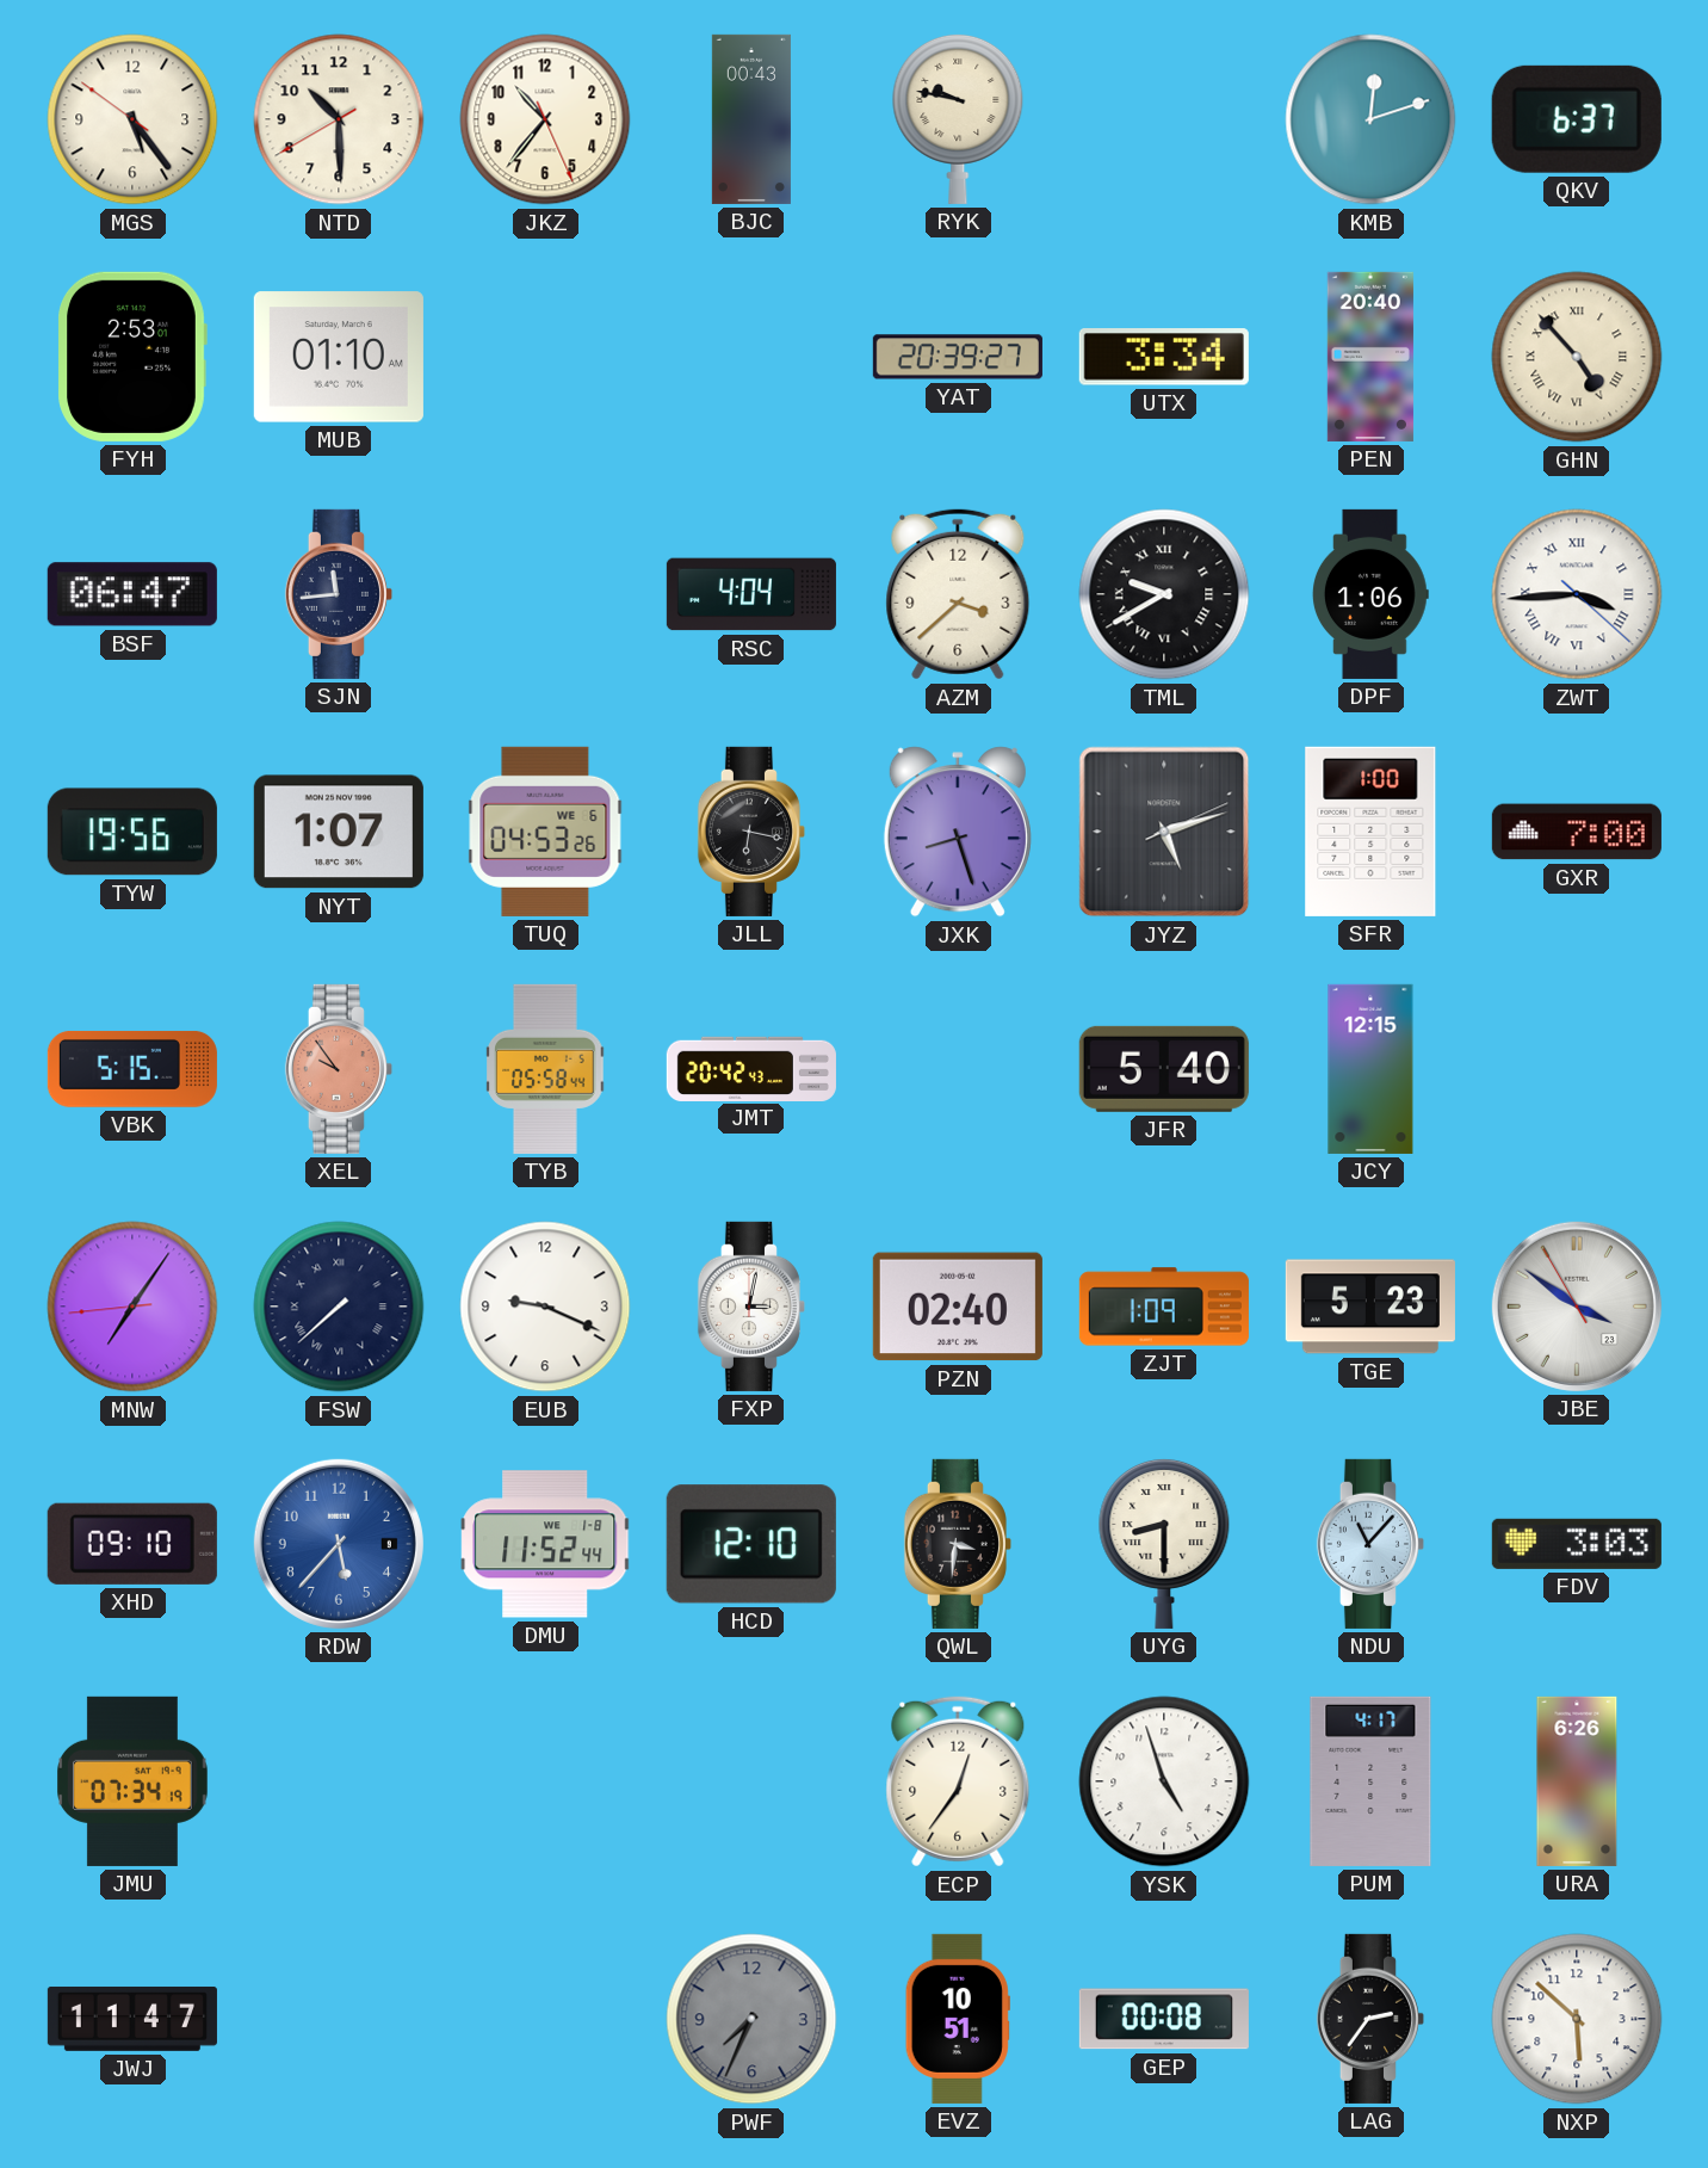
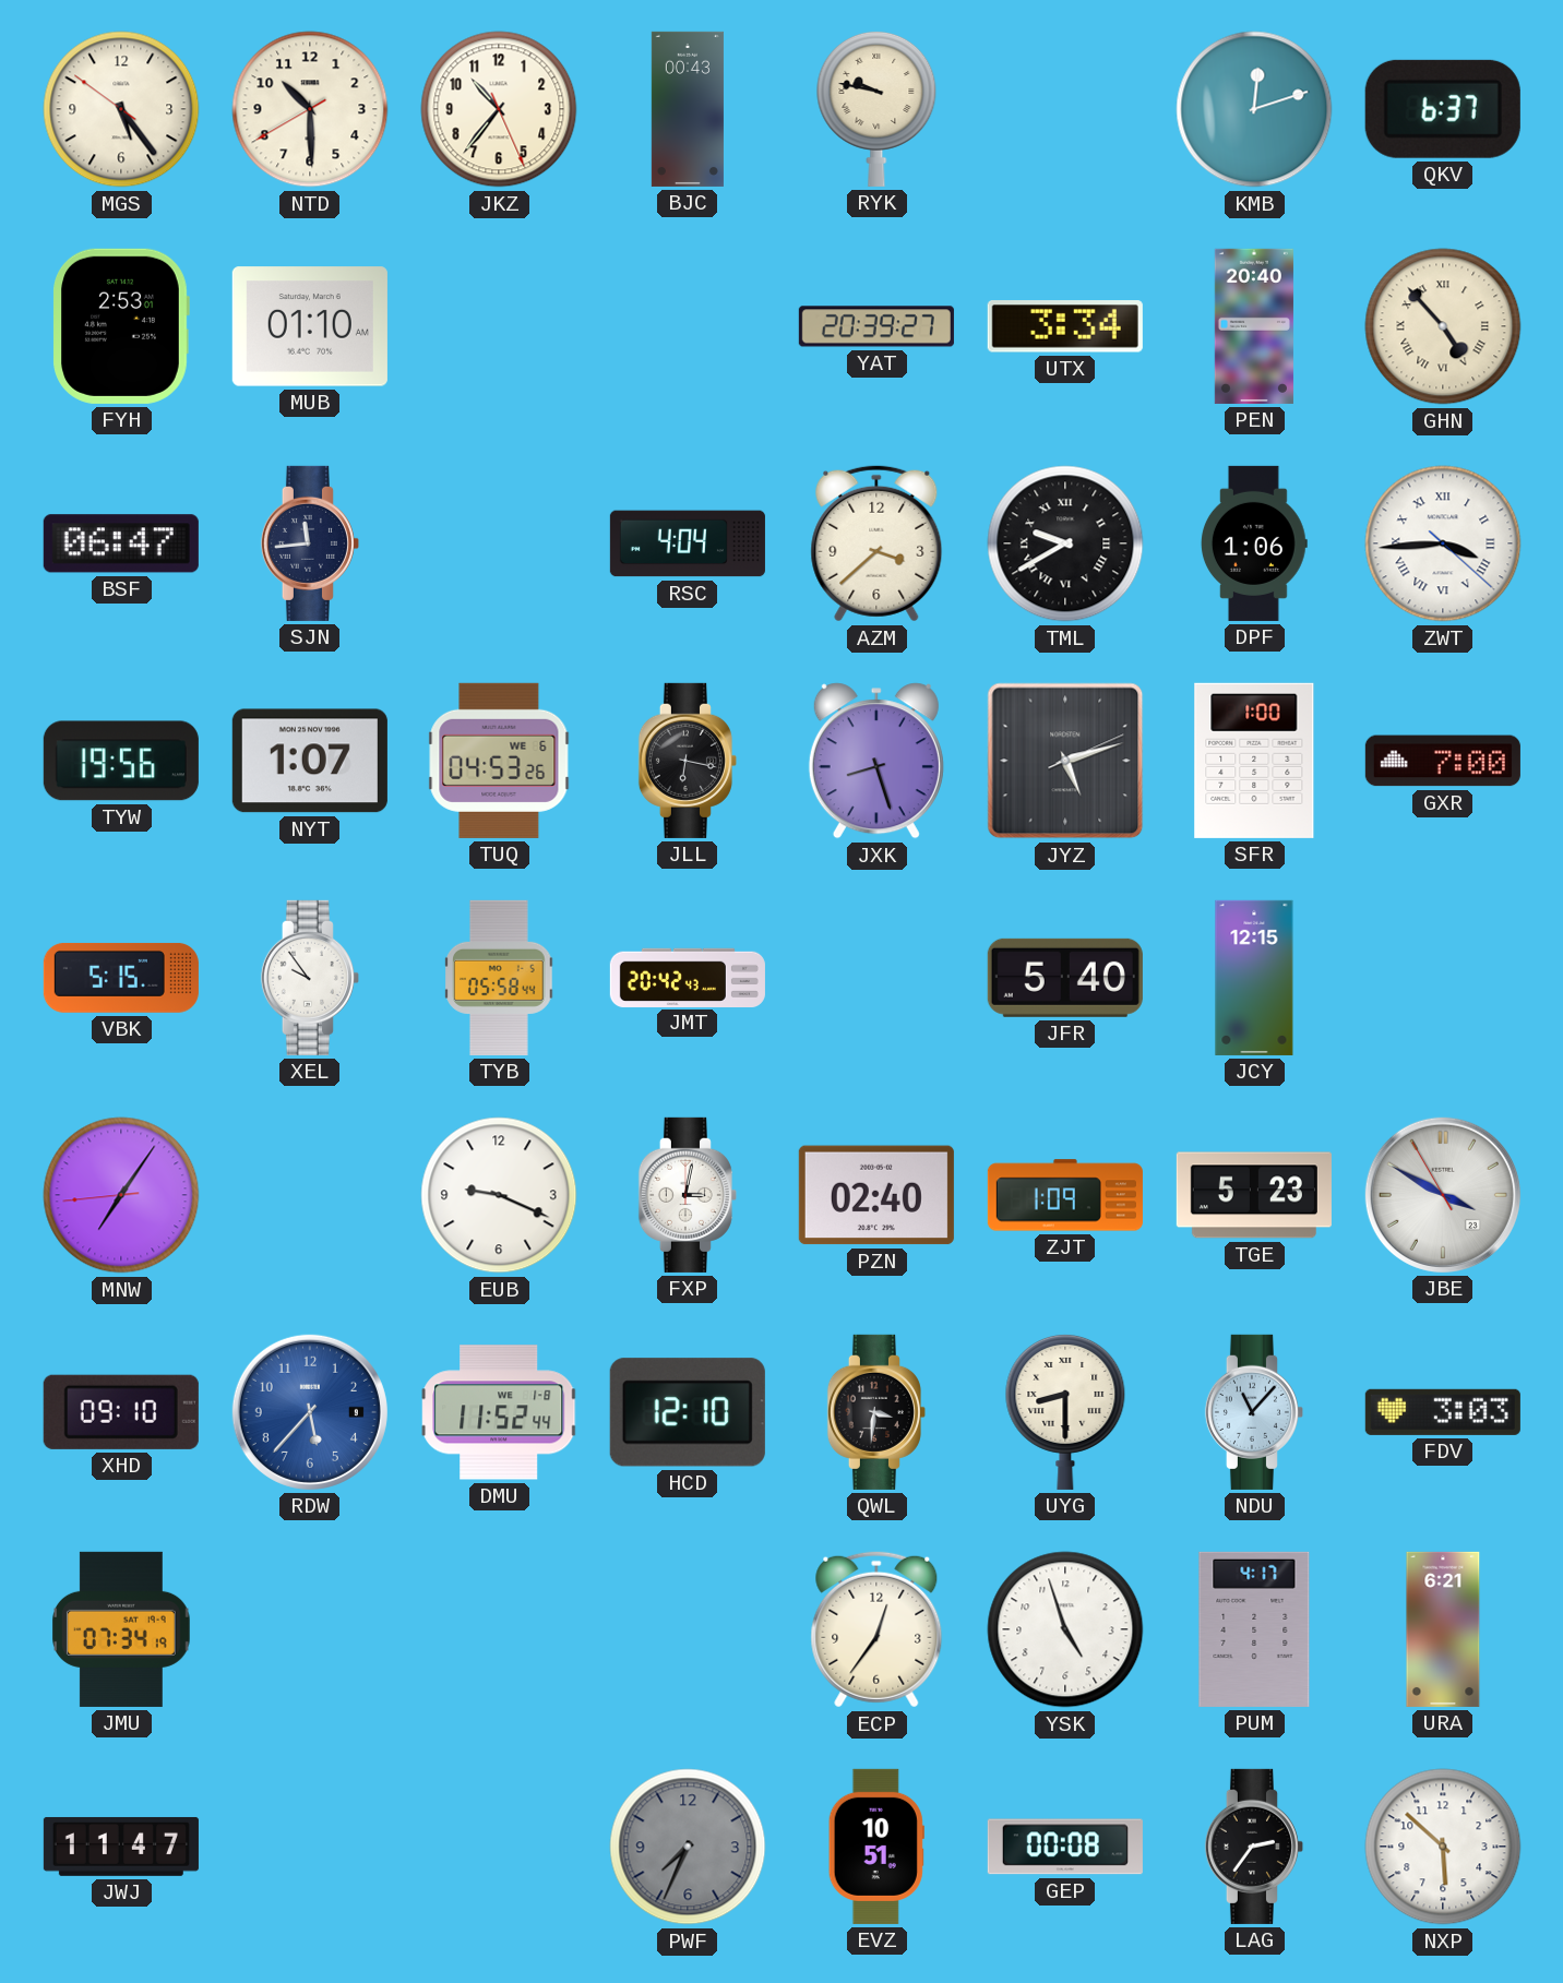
XEL dial: salmon -> white
FSW: 7:38 -> none
JBE: 3:50 -> 3:49
URA: 6:26 -> 6:21
